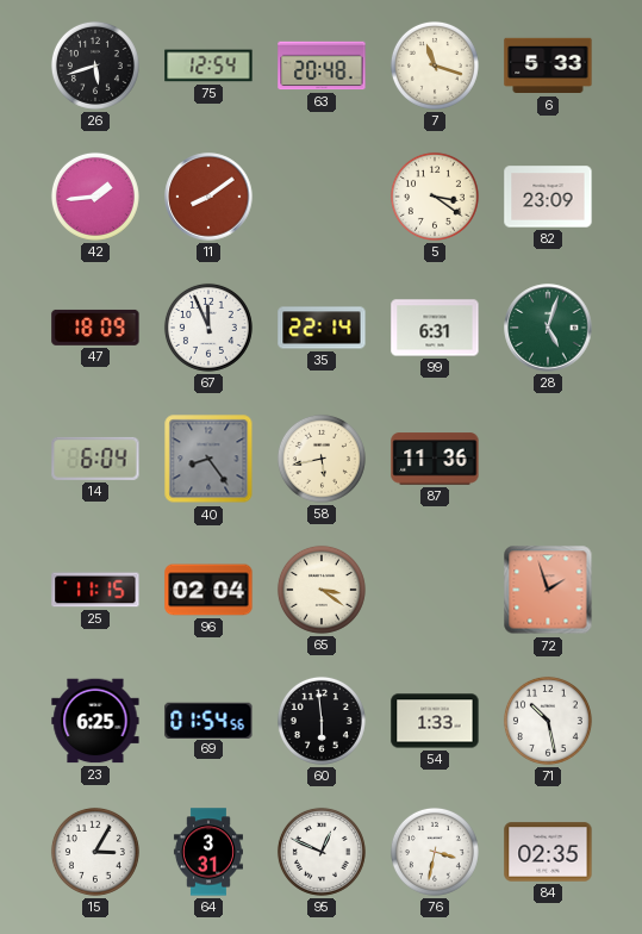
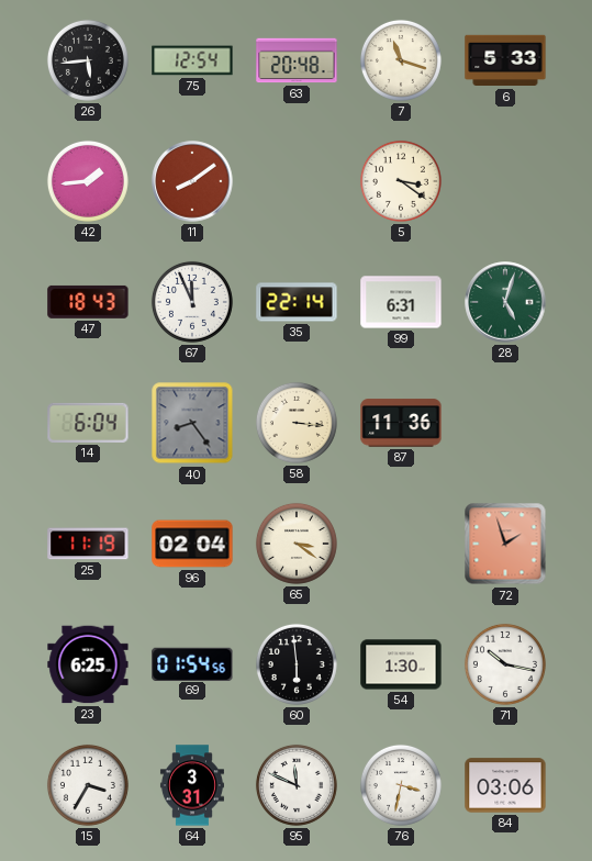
26: 5:42 -> 5:44
82: 23:09 -> none
47: 18:09 -> 18:43
58: 5:43 -> 3:16
25: 11:15 -> 11:19
54: 1:33 -> 1:30
71: 10:28 -> 10:17
15: 3:05 -> 3:35
95: 12:49 -> 11:49
84: 02:35 -> 03:06
